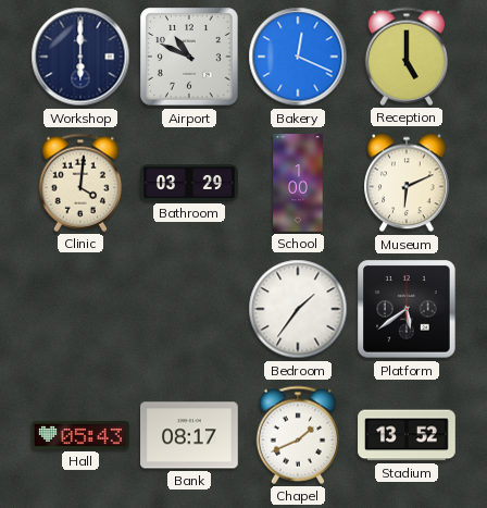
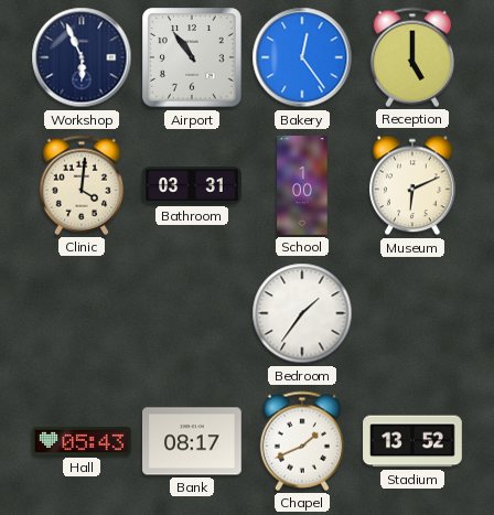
Workshop: 6:00 -> 5:56
Airport: 10:49 -> 10:54
Bakery: 12:19 -> 12:24
Bathroom: 03:29 -> 03:31
Platform: 5:39 -> none
